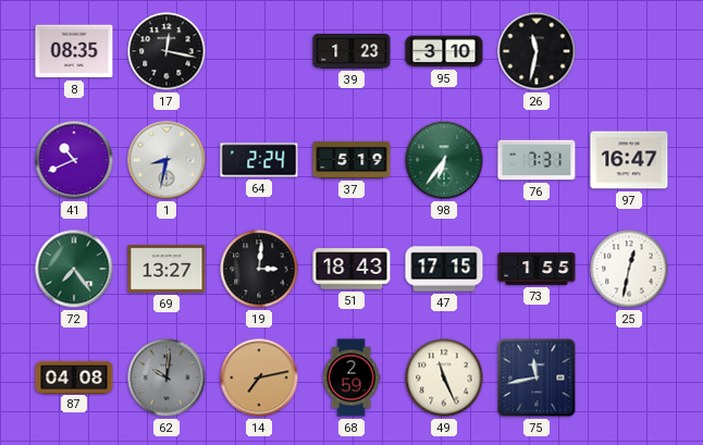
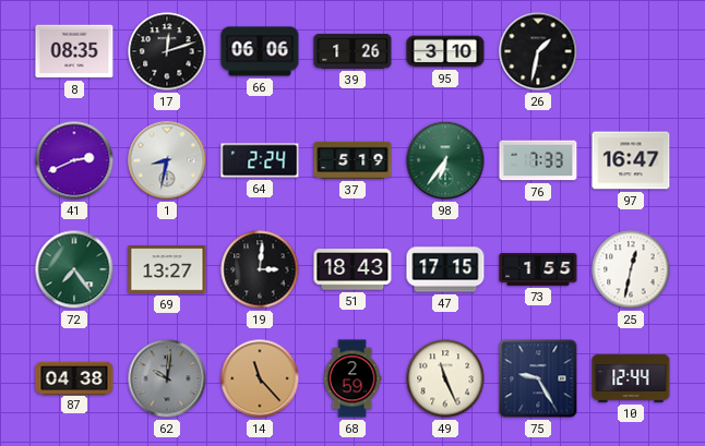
17: 12:17 -> 12:12
66: none -> 06:06
39: 1:23 -> 1:26
26: 11:32 -> 1:32
41: 10:41 -> 2:41
76: 7:31 -> 7:33
87: 04:08 -> 04:38
14: 7:13 -> 11:23
75: 11:43 -> 9:25
10: none -> 12:44
